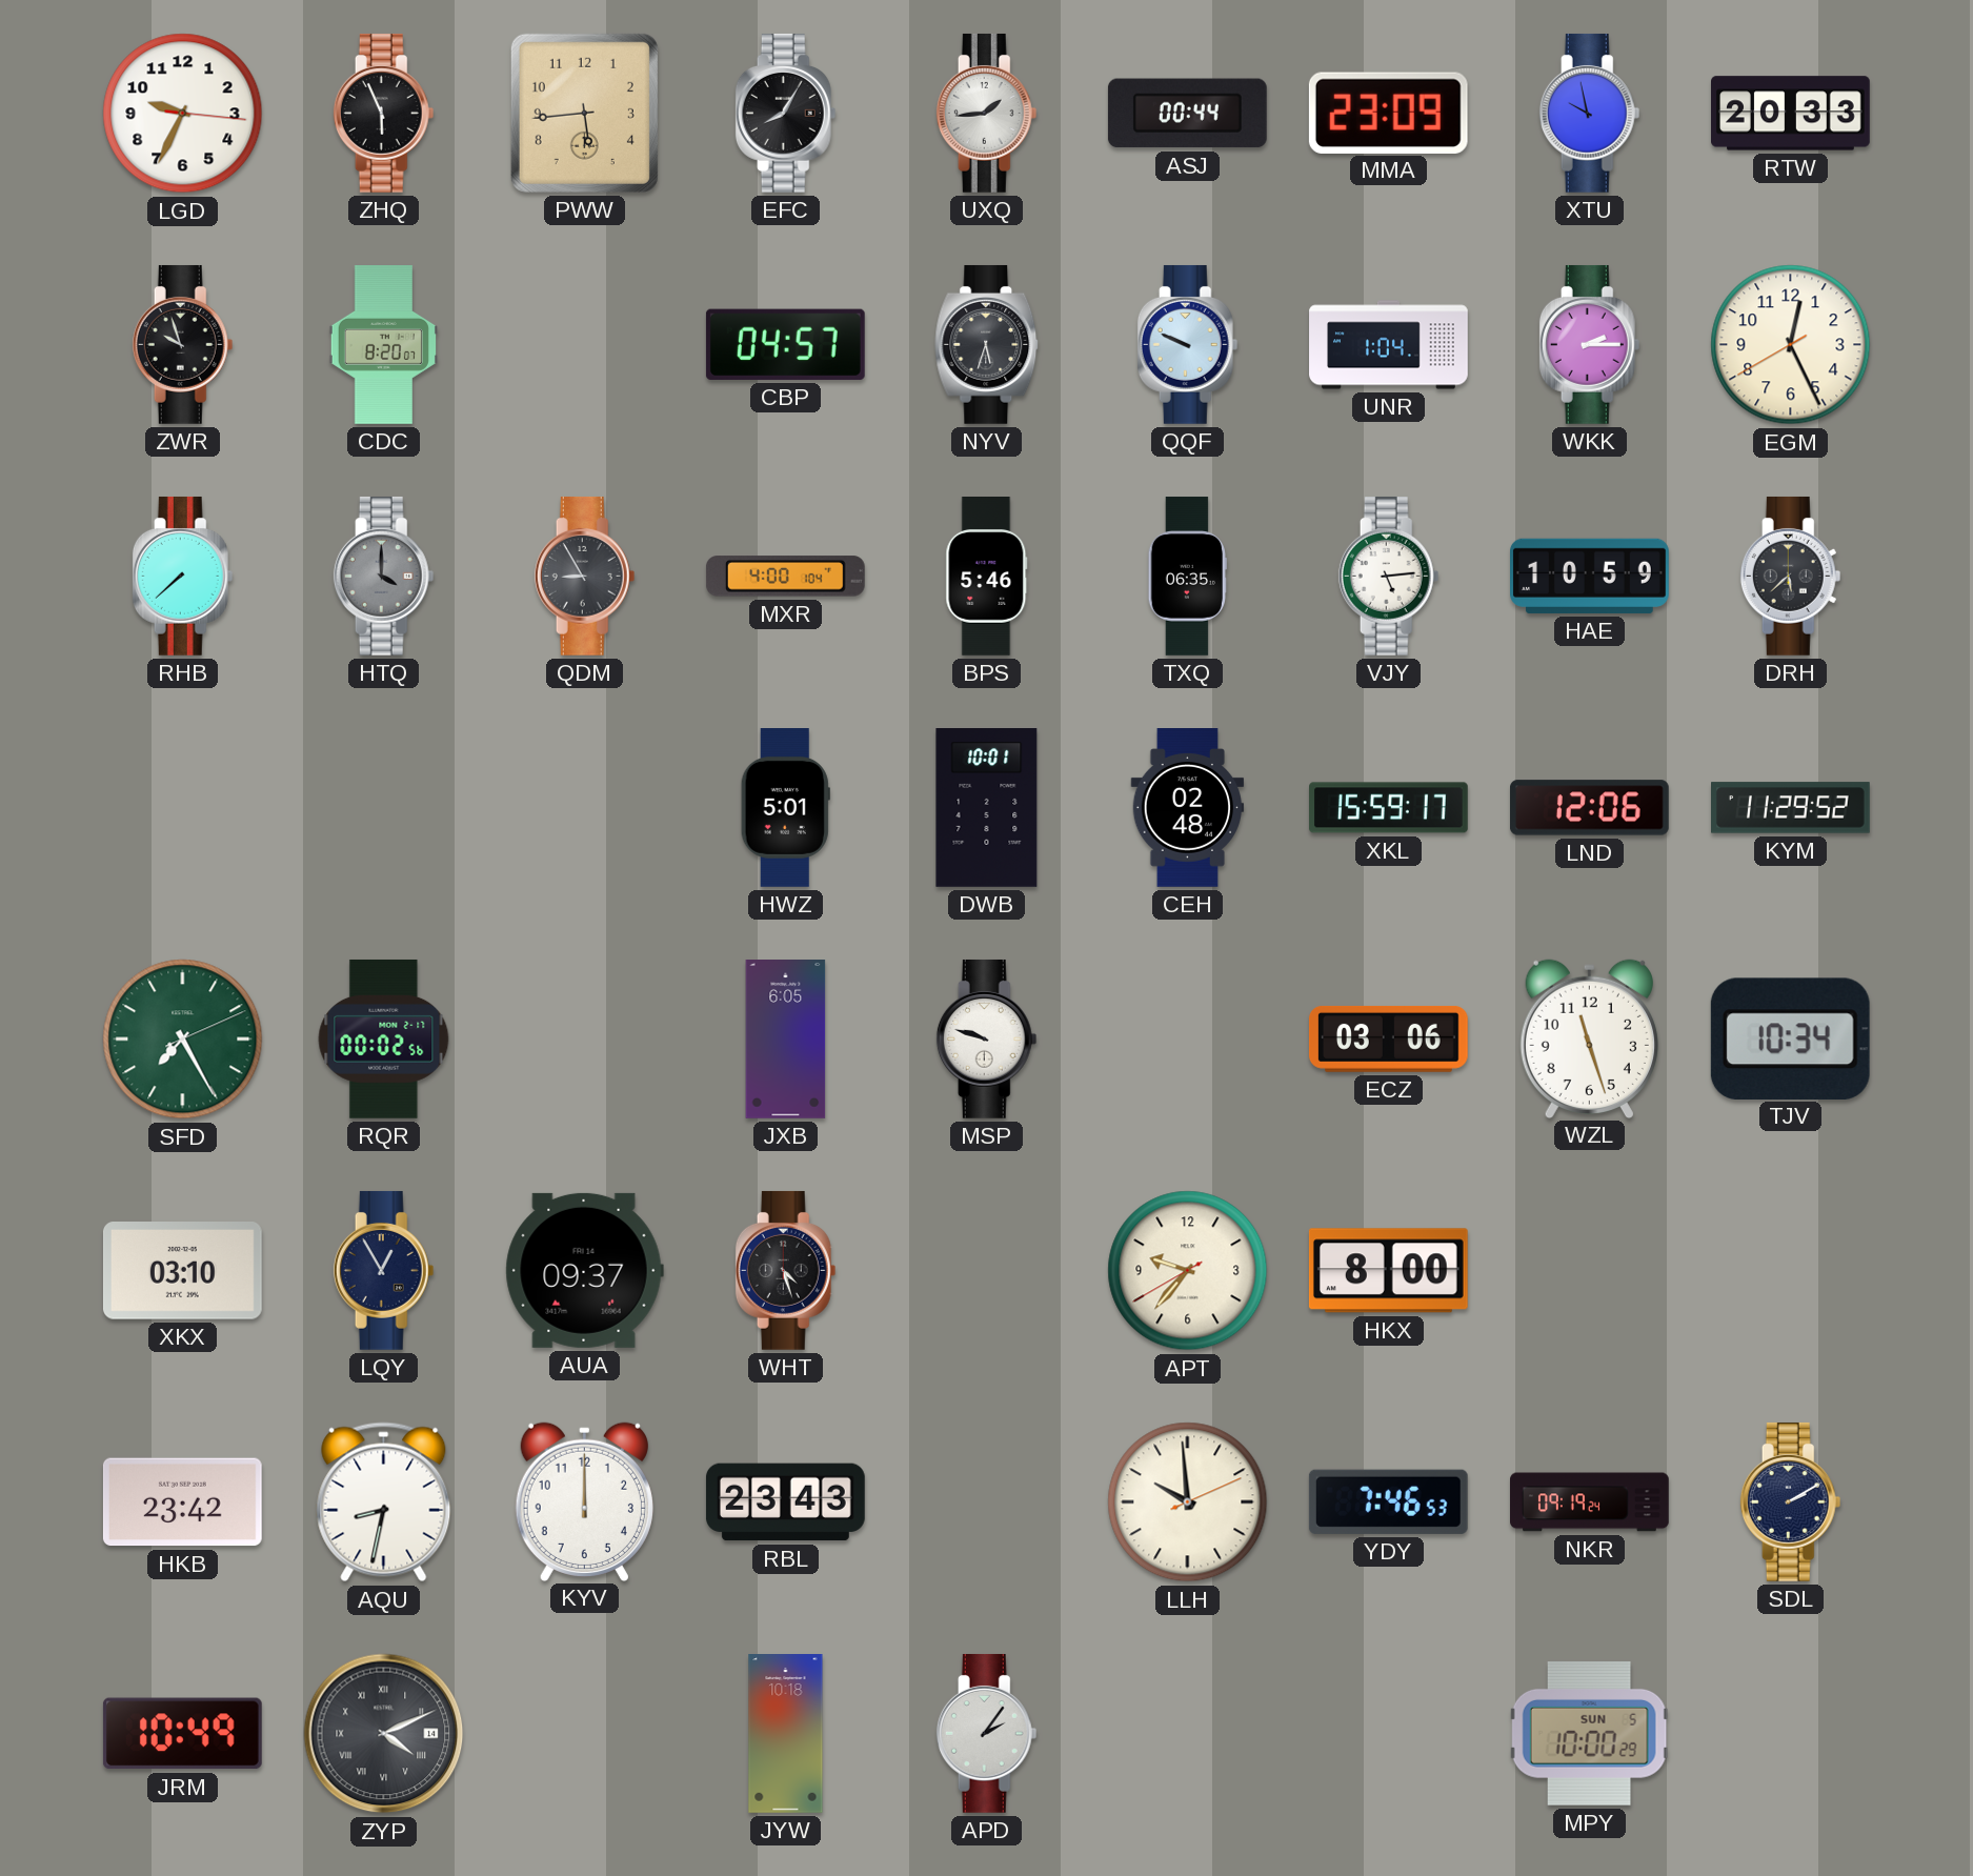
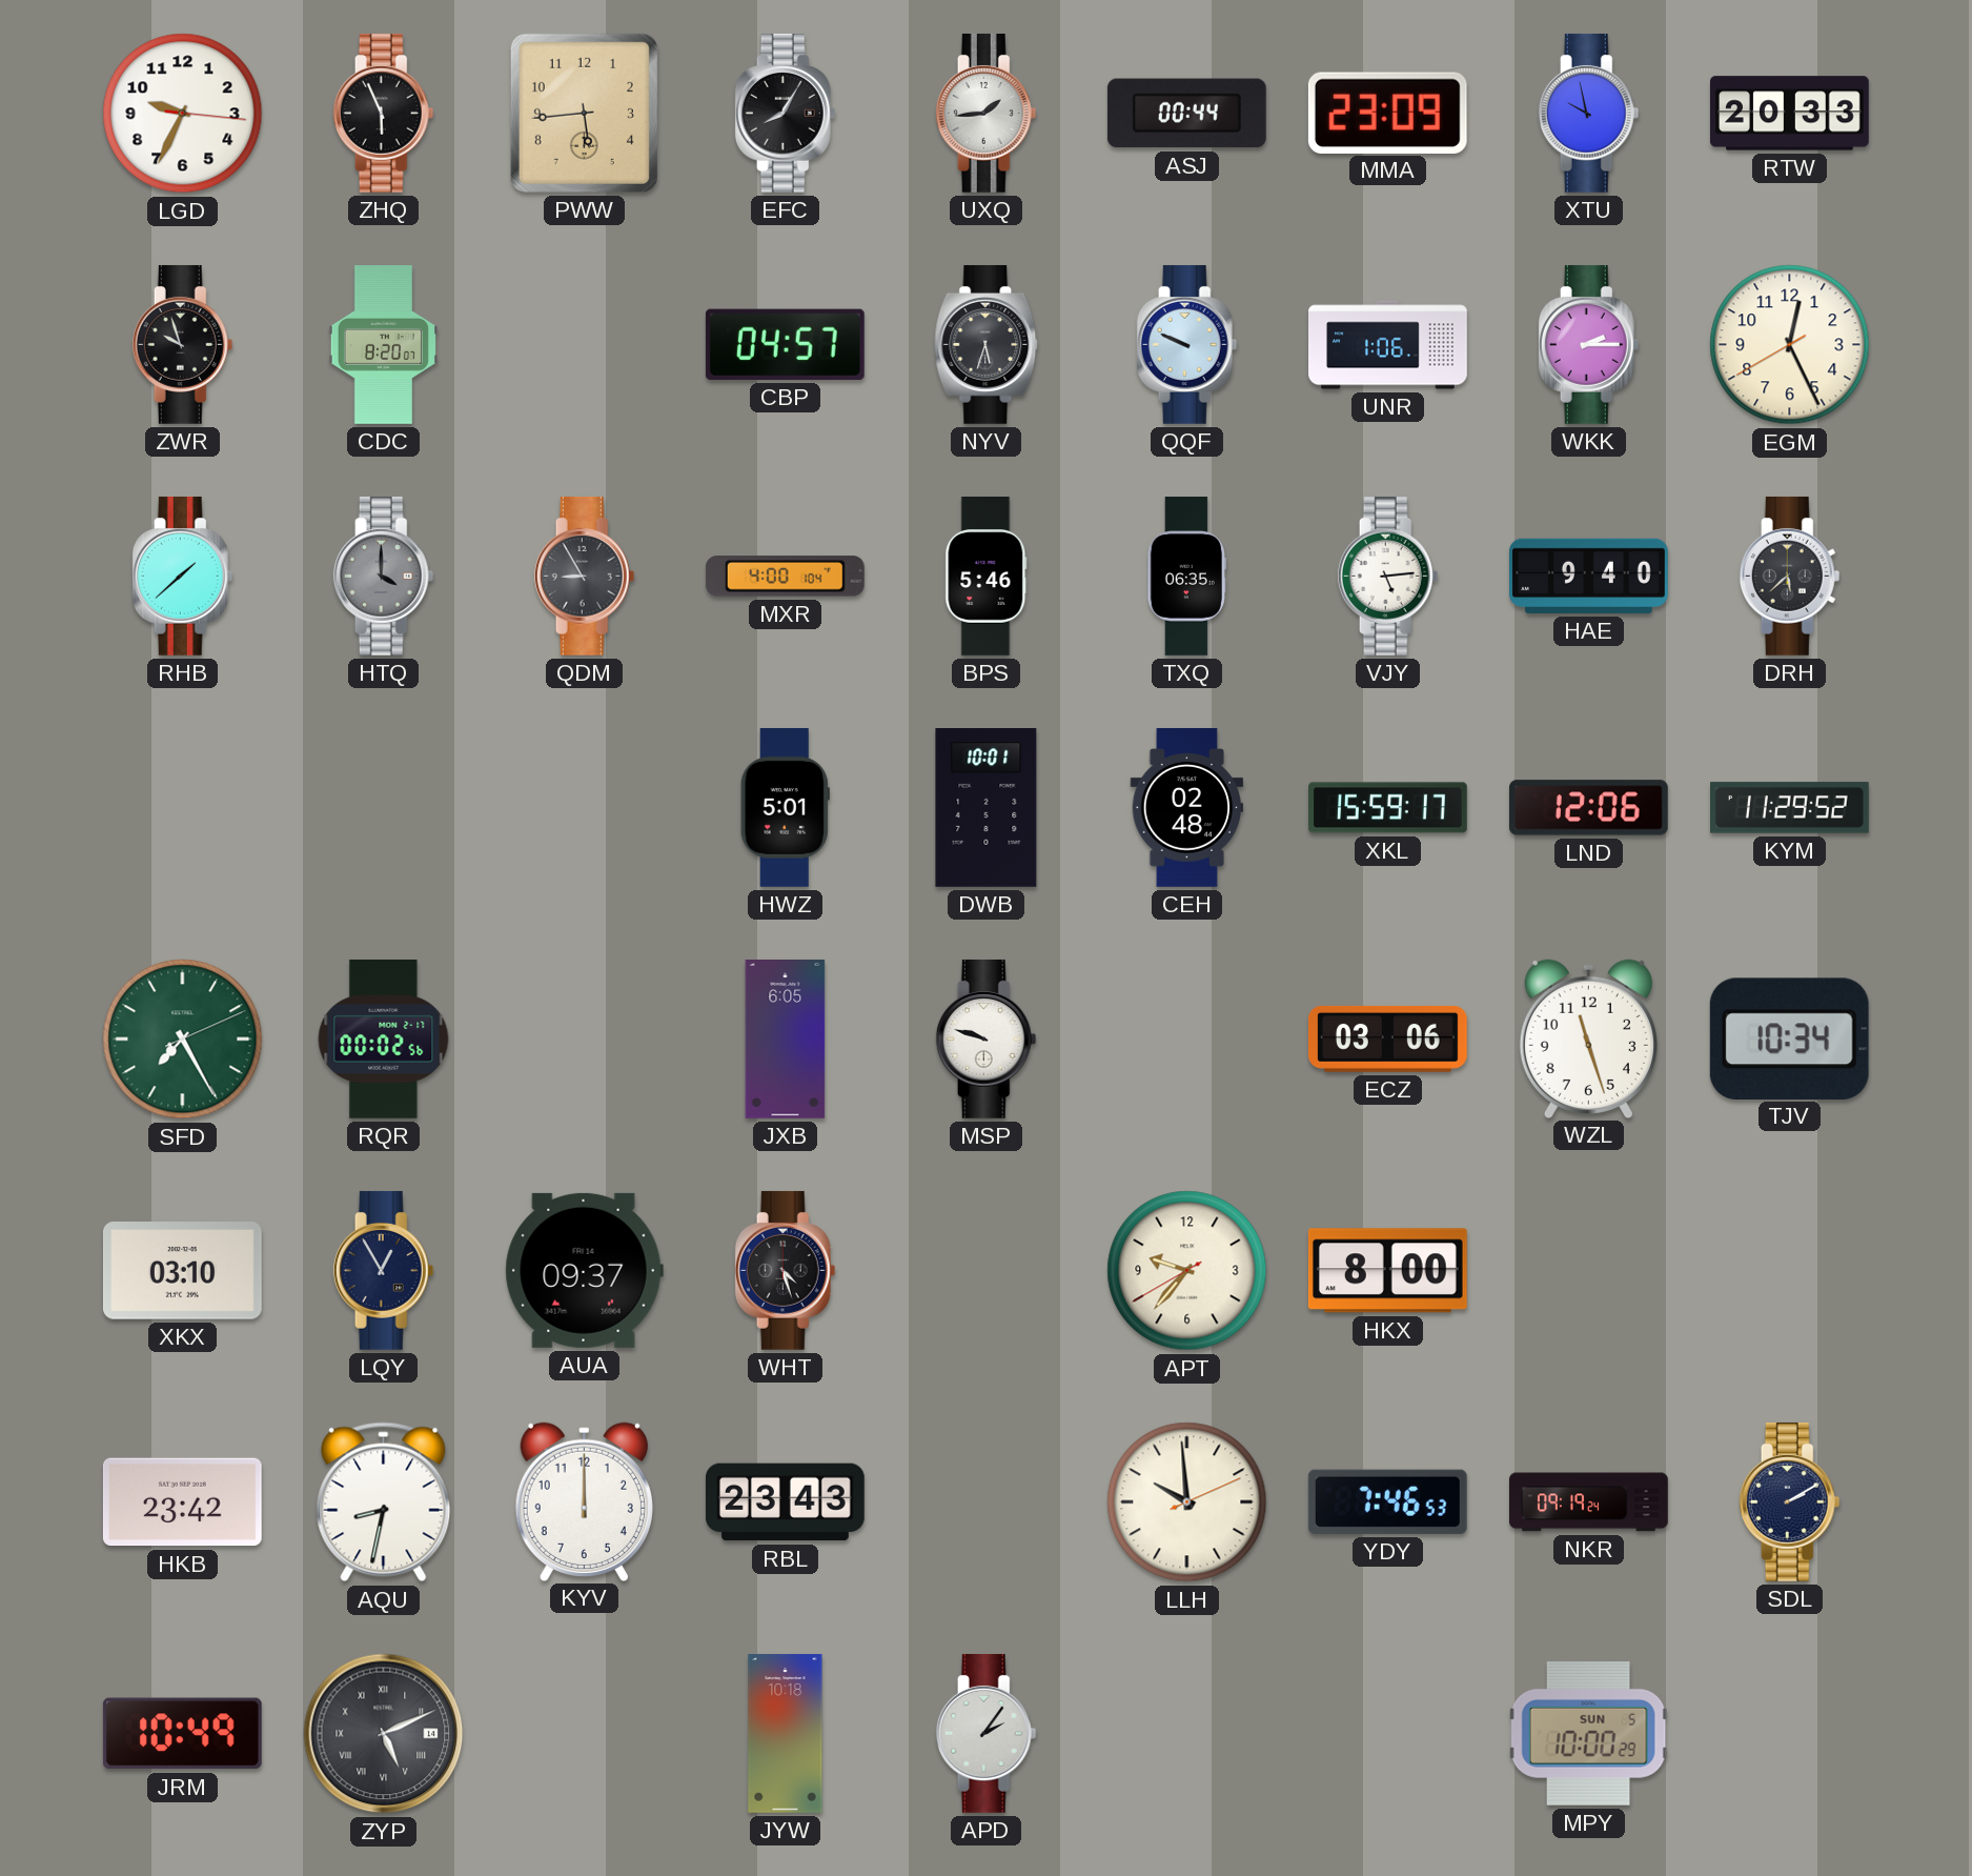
UNR: 1:04 -> 1:06
RHB: 7:38 -> 1:38
HAE: 10:59 -> 9:40
ZYP: 4:11 -> 5:11
